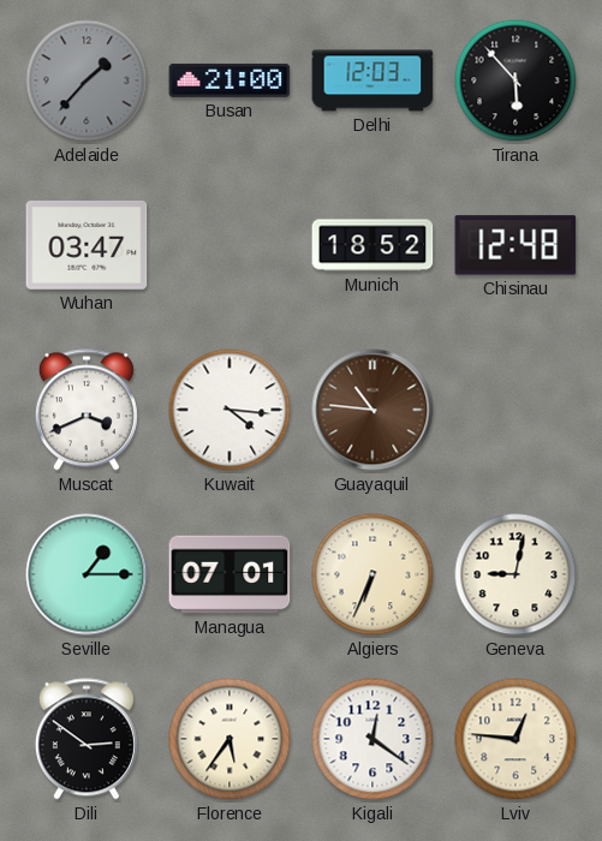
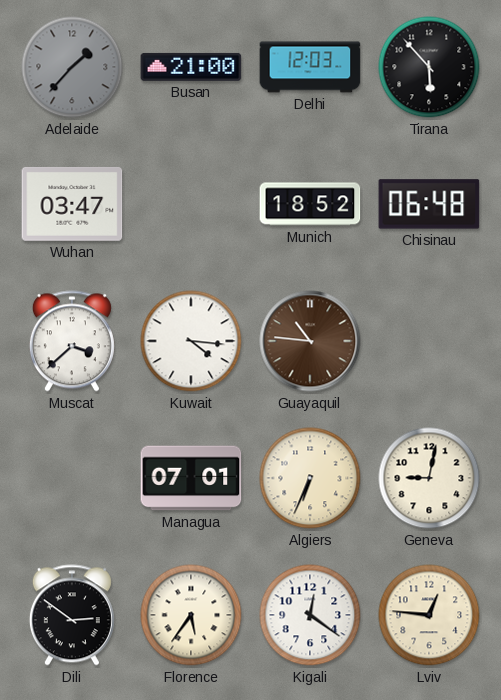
Chisinau: 12:48 -> 06:48
Muscat: 3:41 -> 3:38
Seville: 1:15 -> none
